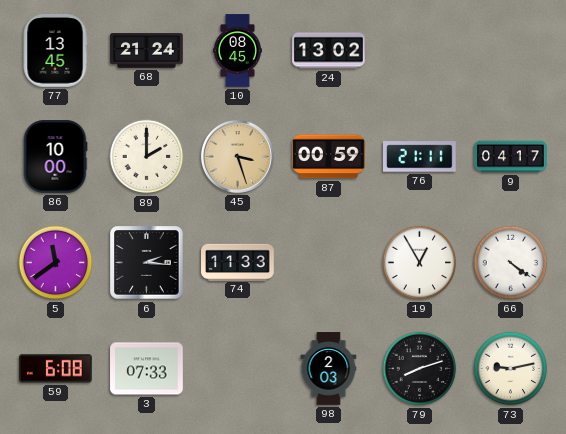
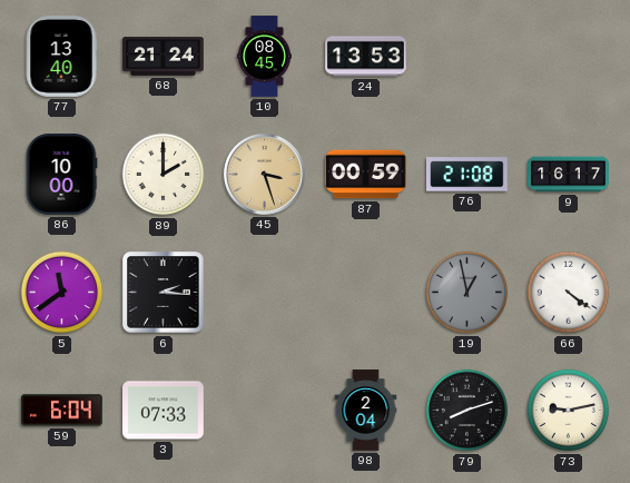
77: 13:45 -> 13:40
24: 13:02 -> 13:53
76: 21:11 -> 21:08
9: 04:17 -> 16:17
74: 11:33 -> none
19: 12:55 -> 12:58
19 dial: white -> grey
59: 6:08 -> 6:04
98: 2:03 -> 2:04
